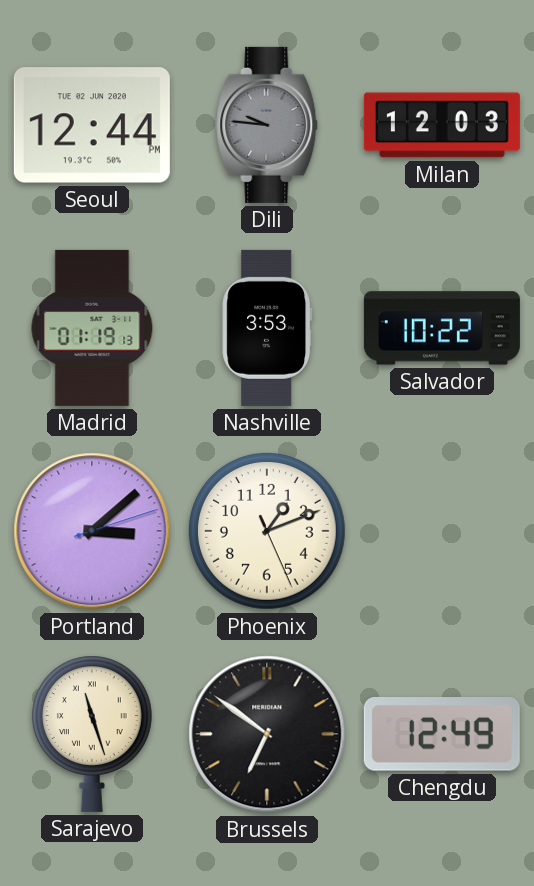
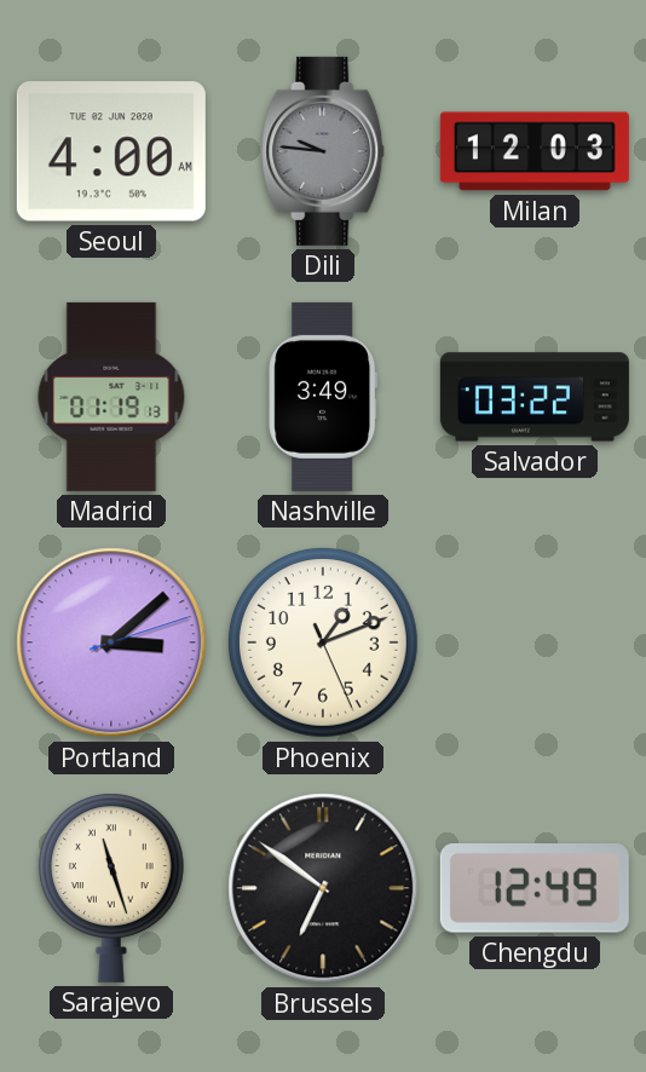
Seoul: 12:44 -> 4:00
Nashville: 3:53 -> 3:49
Salvador: 10:22 -> 03:22
